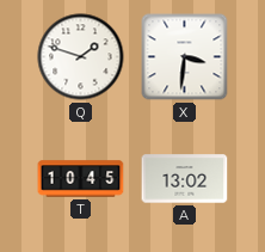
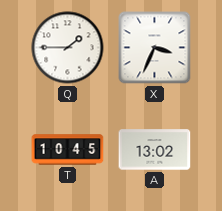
Q: 1:48 -> 1:45
X: 3:31 -> 3:34
